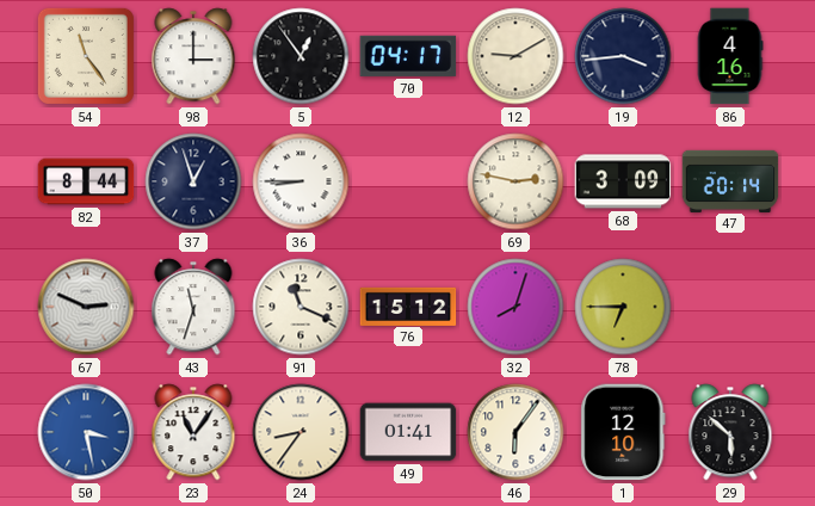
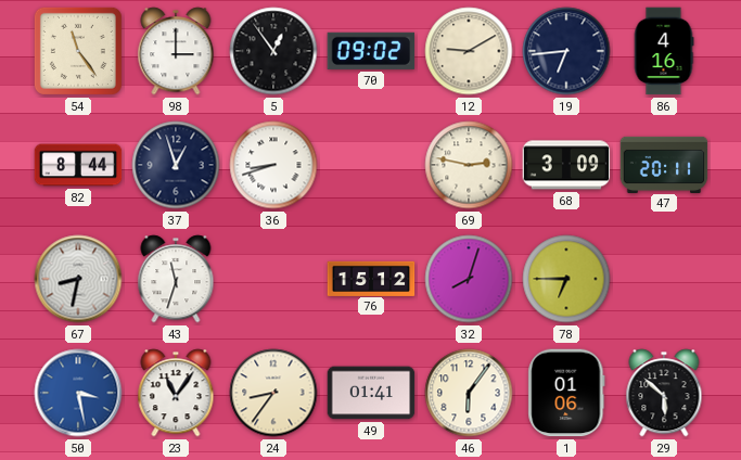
70: 04:17 -> 09:02
19: 3:44 -> 6:44
36: 8:45 -> 8:42
47: 20:14 -> 20:11
67: 2:49 -> 8:32
91: 11:19 -> none
1: 12:10 -> 01:06
